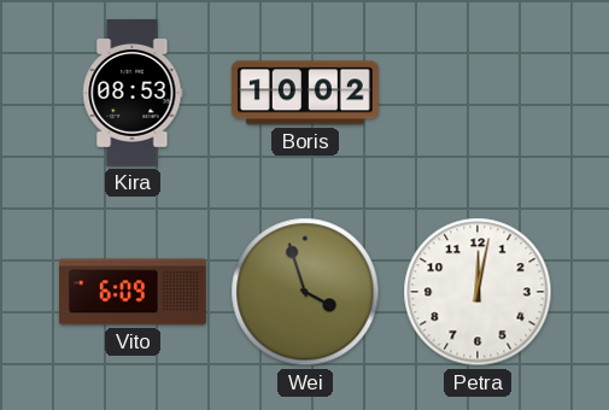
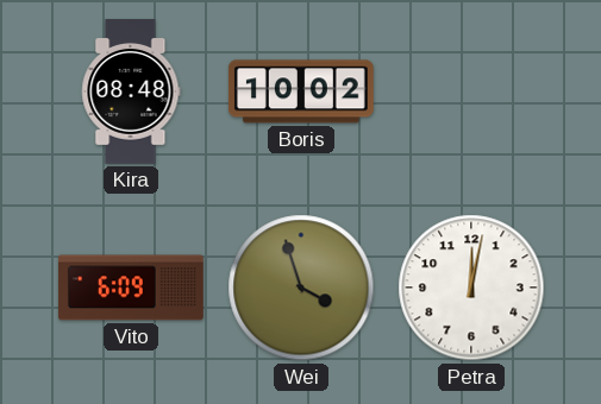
Kira: 08:53 -> 08:48
